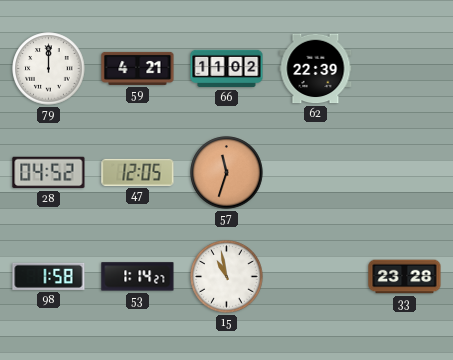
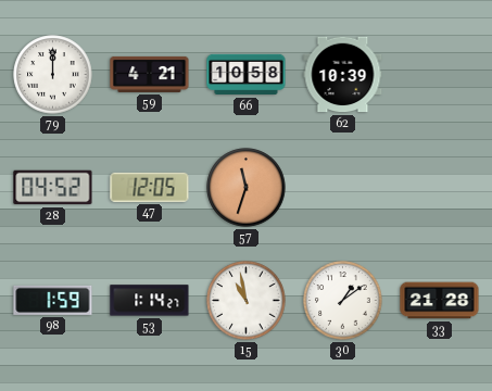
66: 11:02 -> 10:58
62: 22:39 -> 10:39
98: 1:58 -> 1:59
30: none -> 1:09
33: 23:28 -> 21:28
